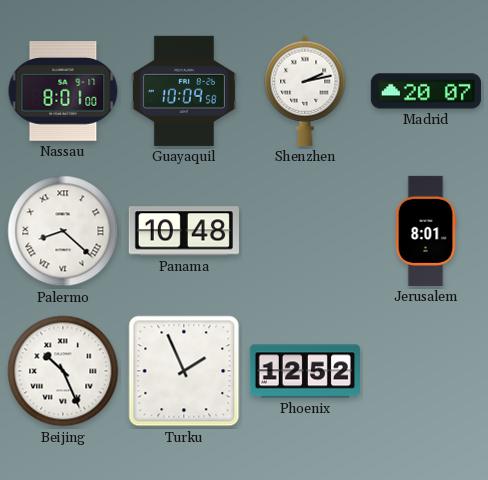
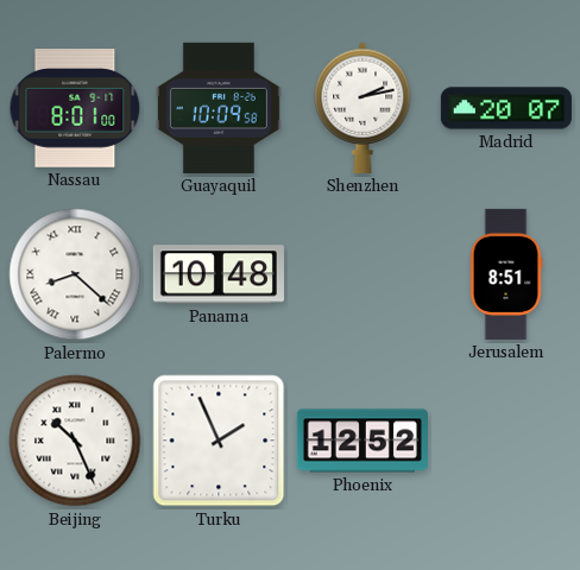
Jerusalem: 8:01 -> 8:51
